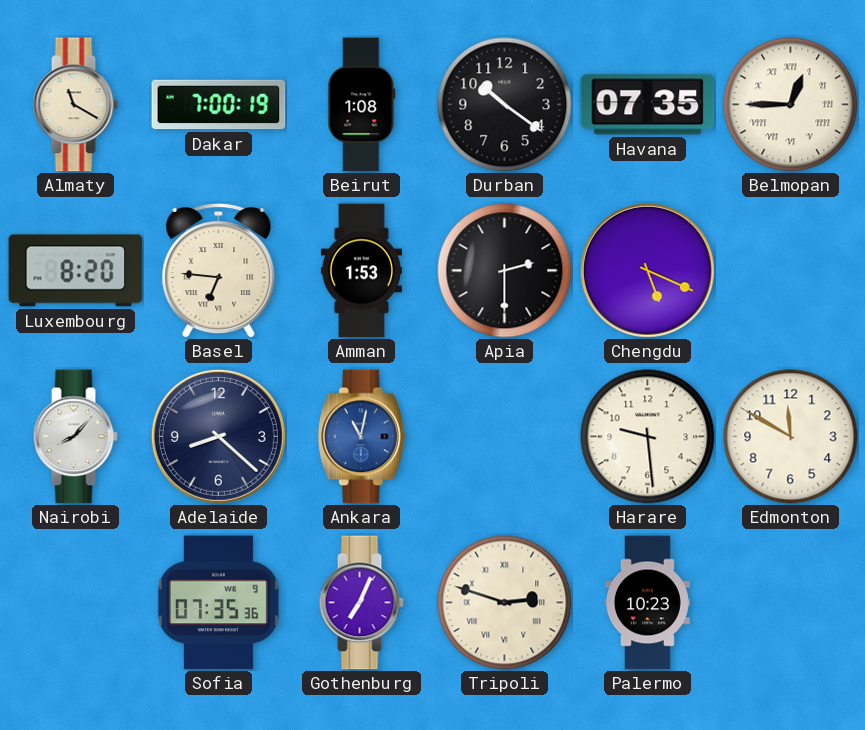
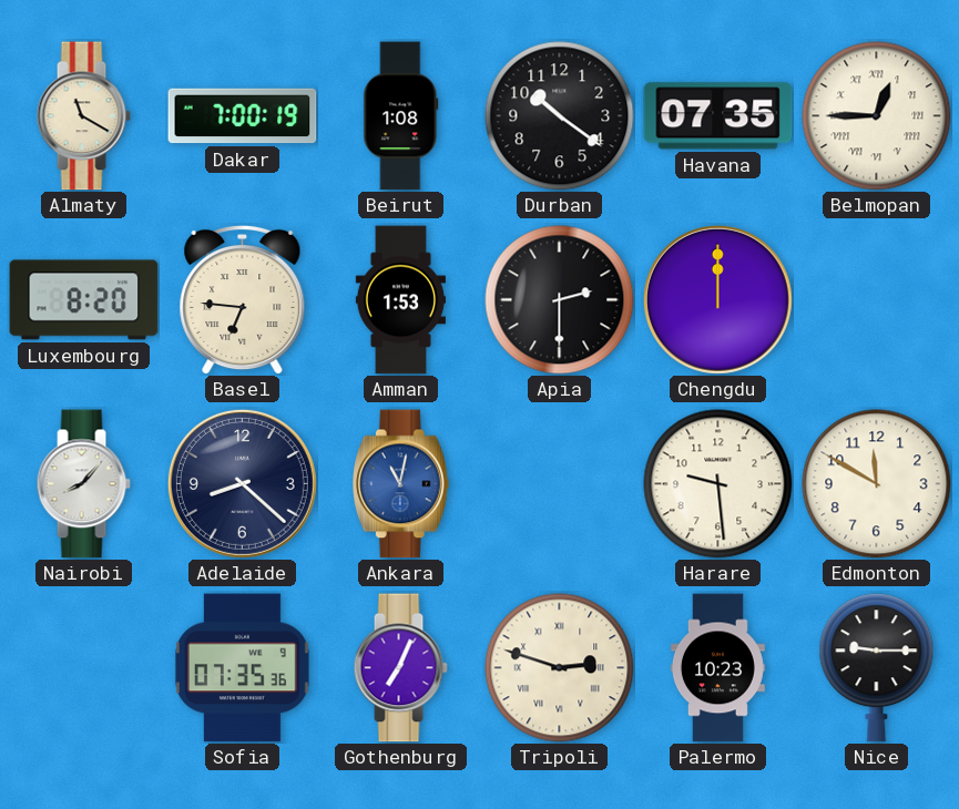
Chengdu: 5:19 -> 12:00
Nice: none -> 9:15
